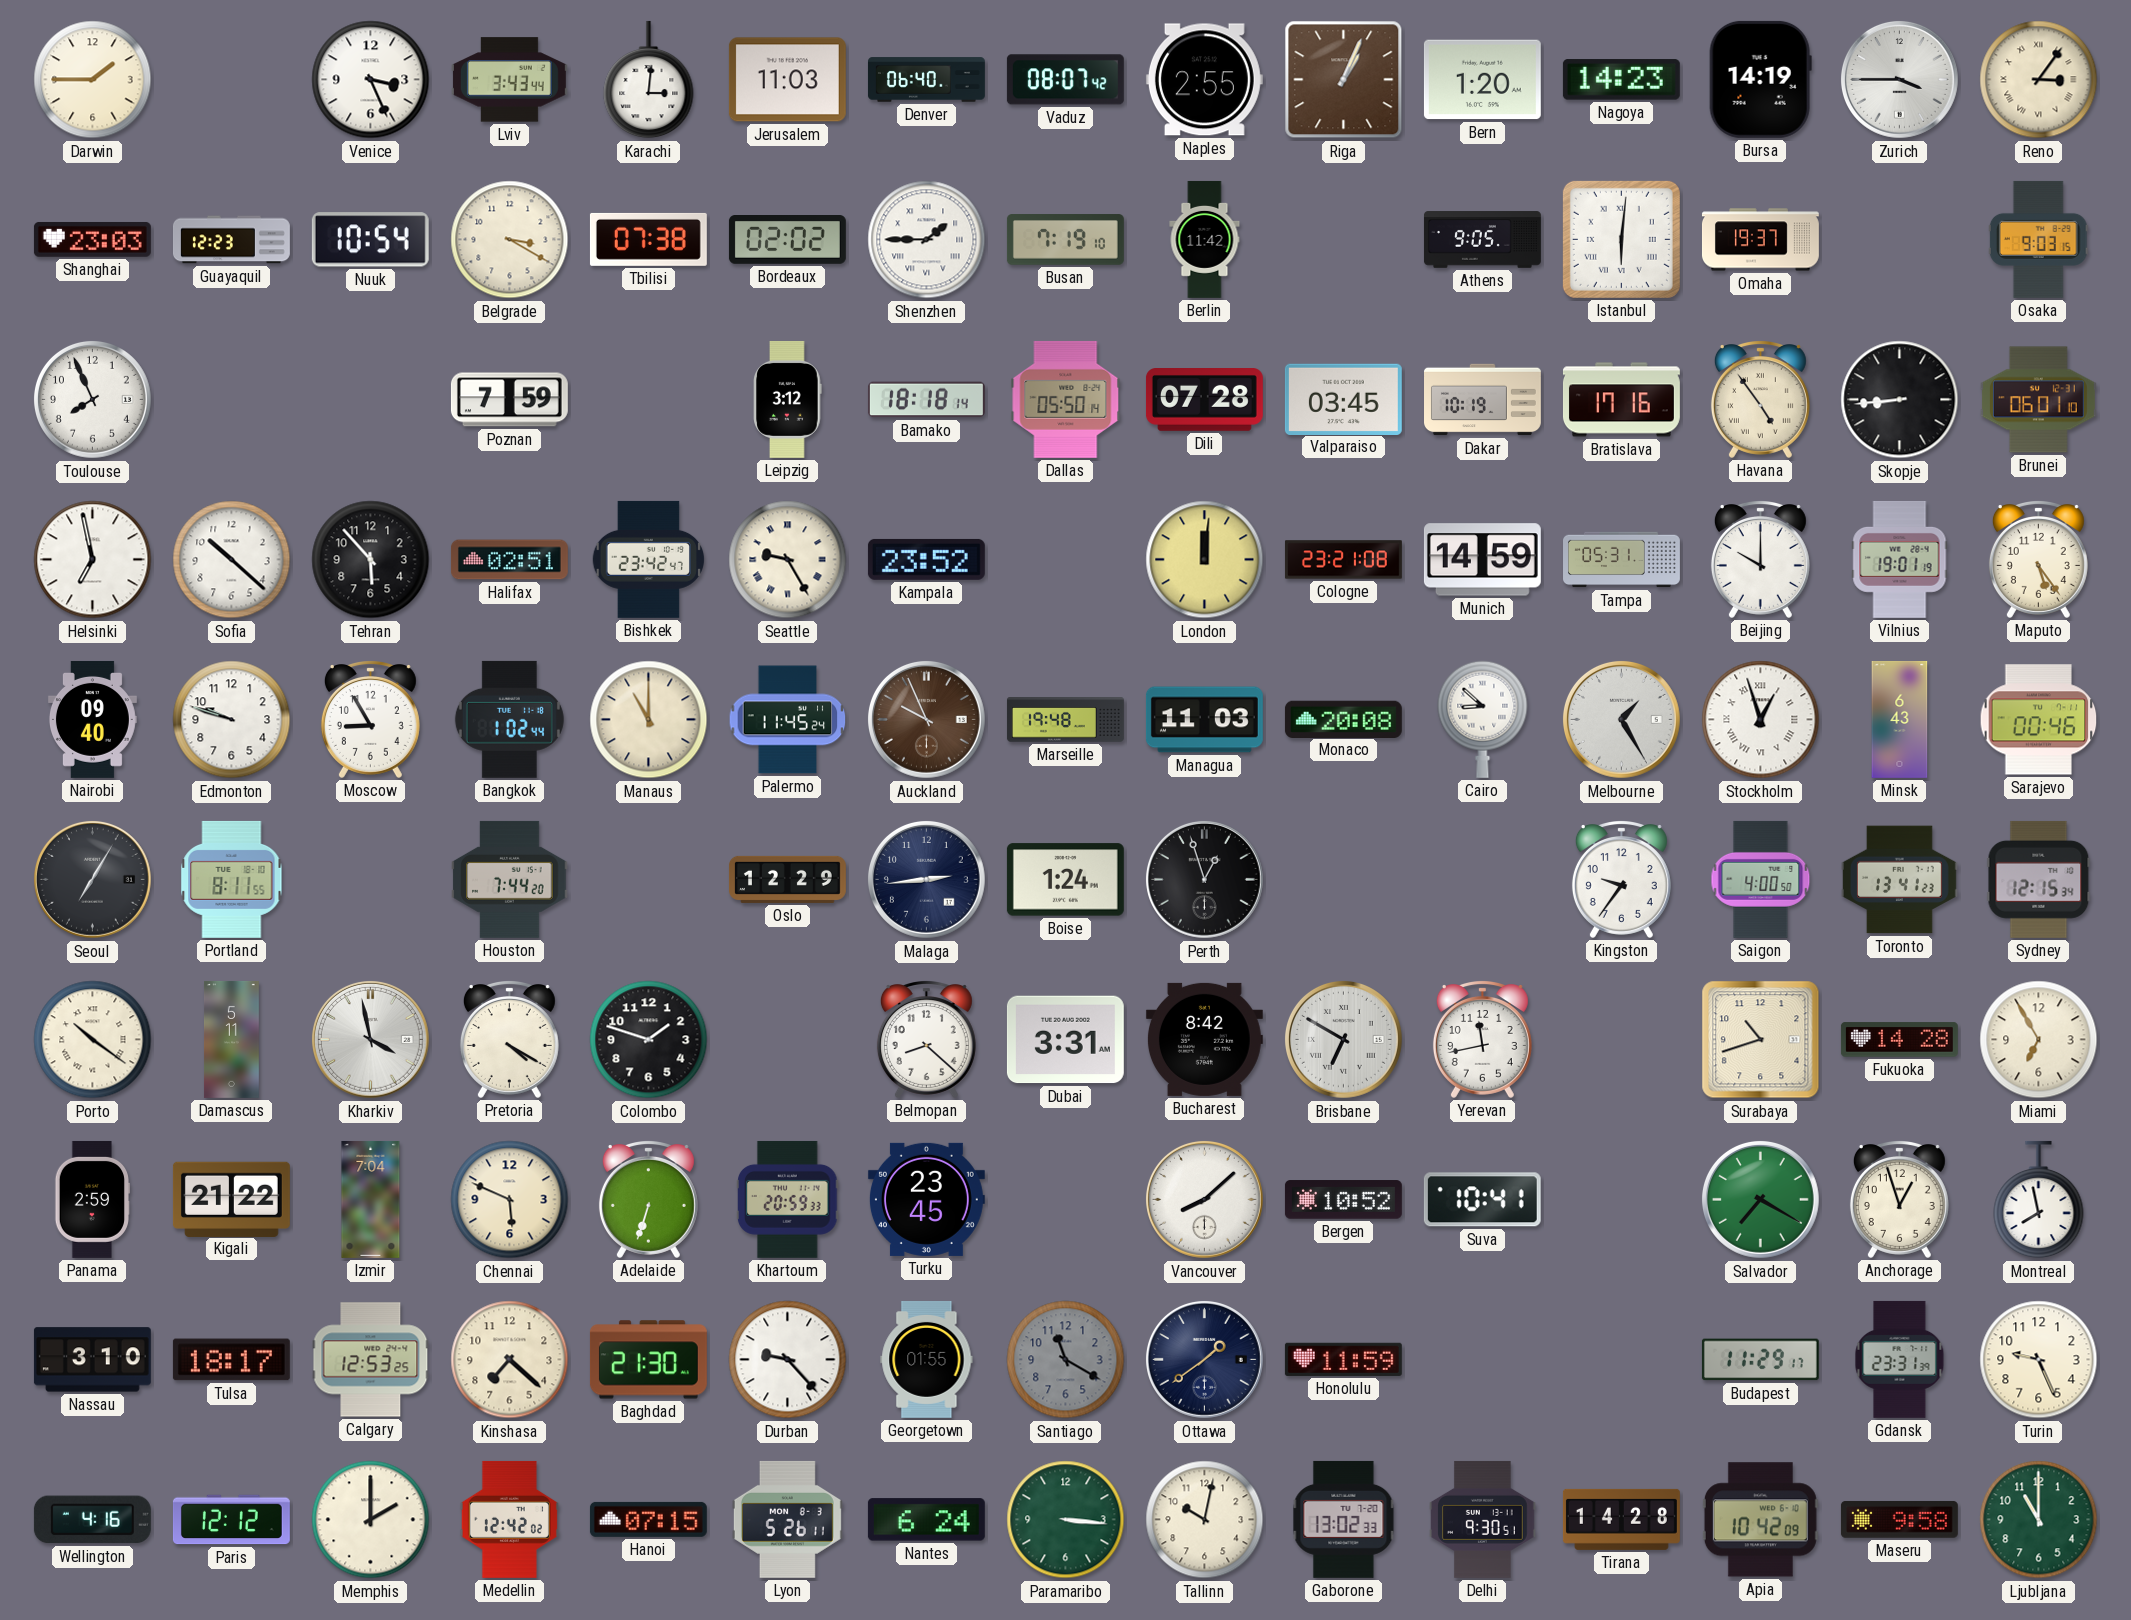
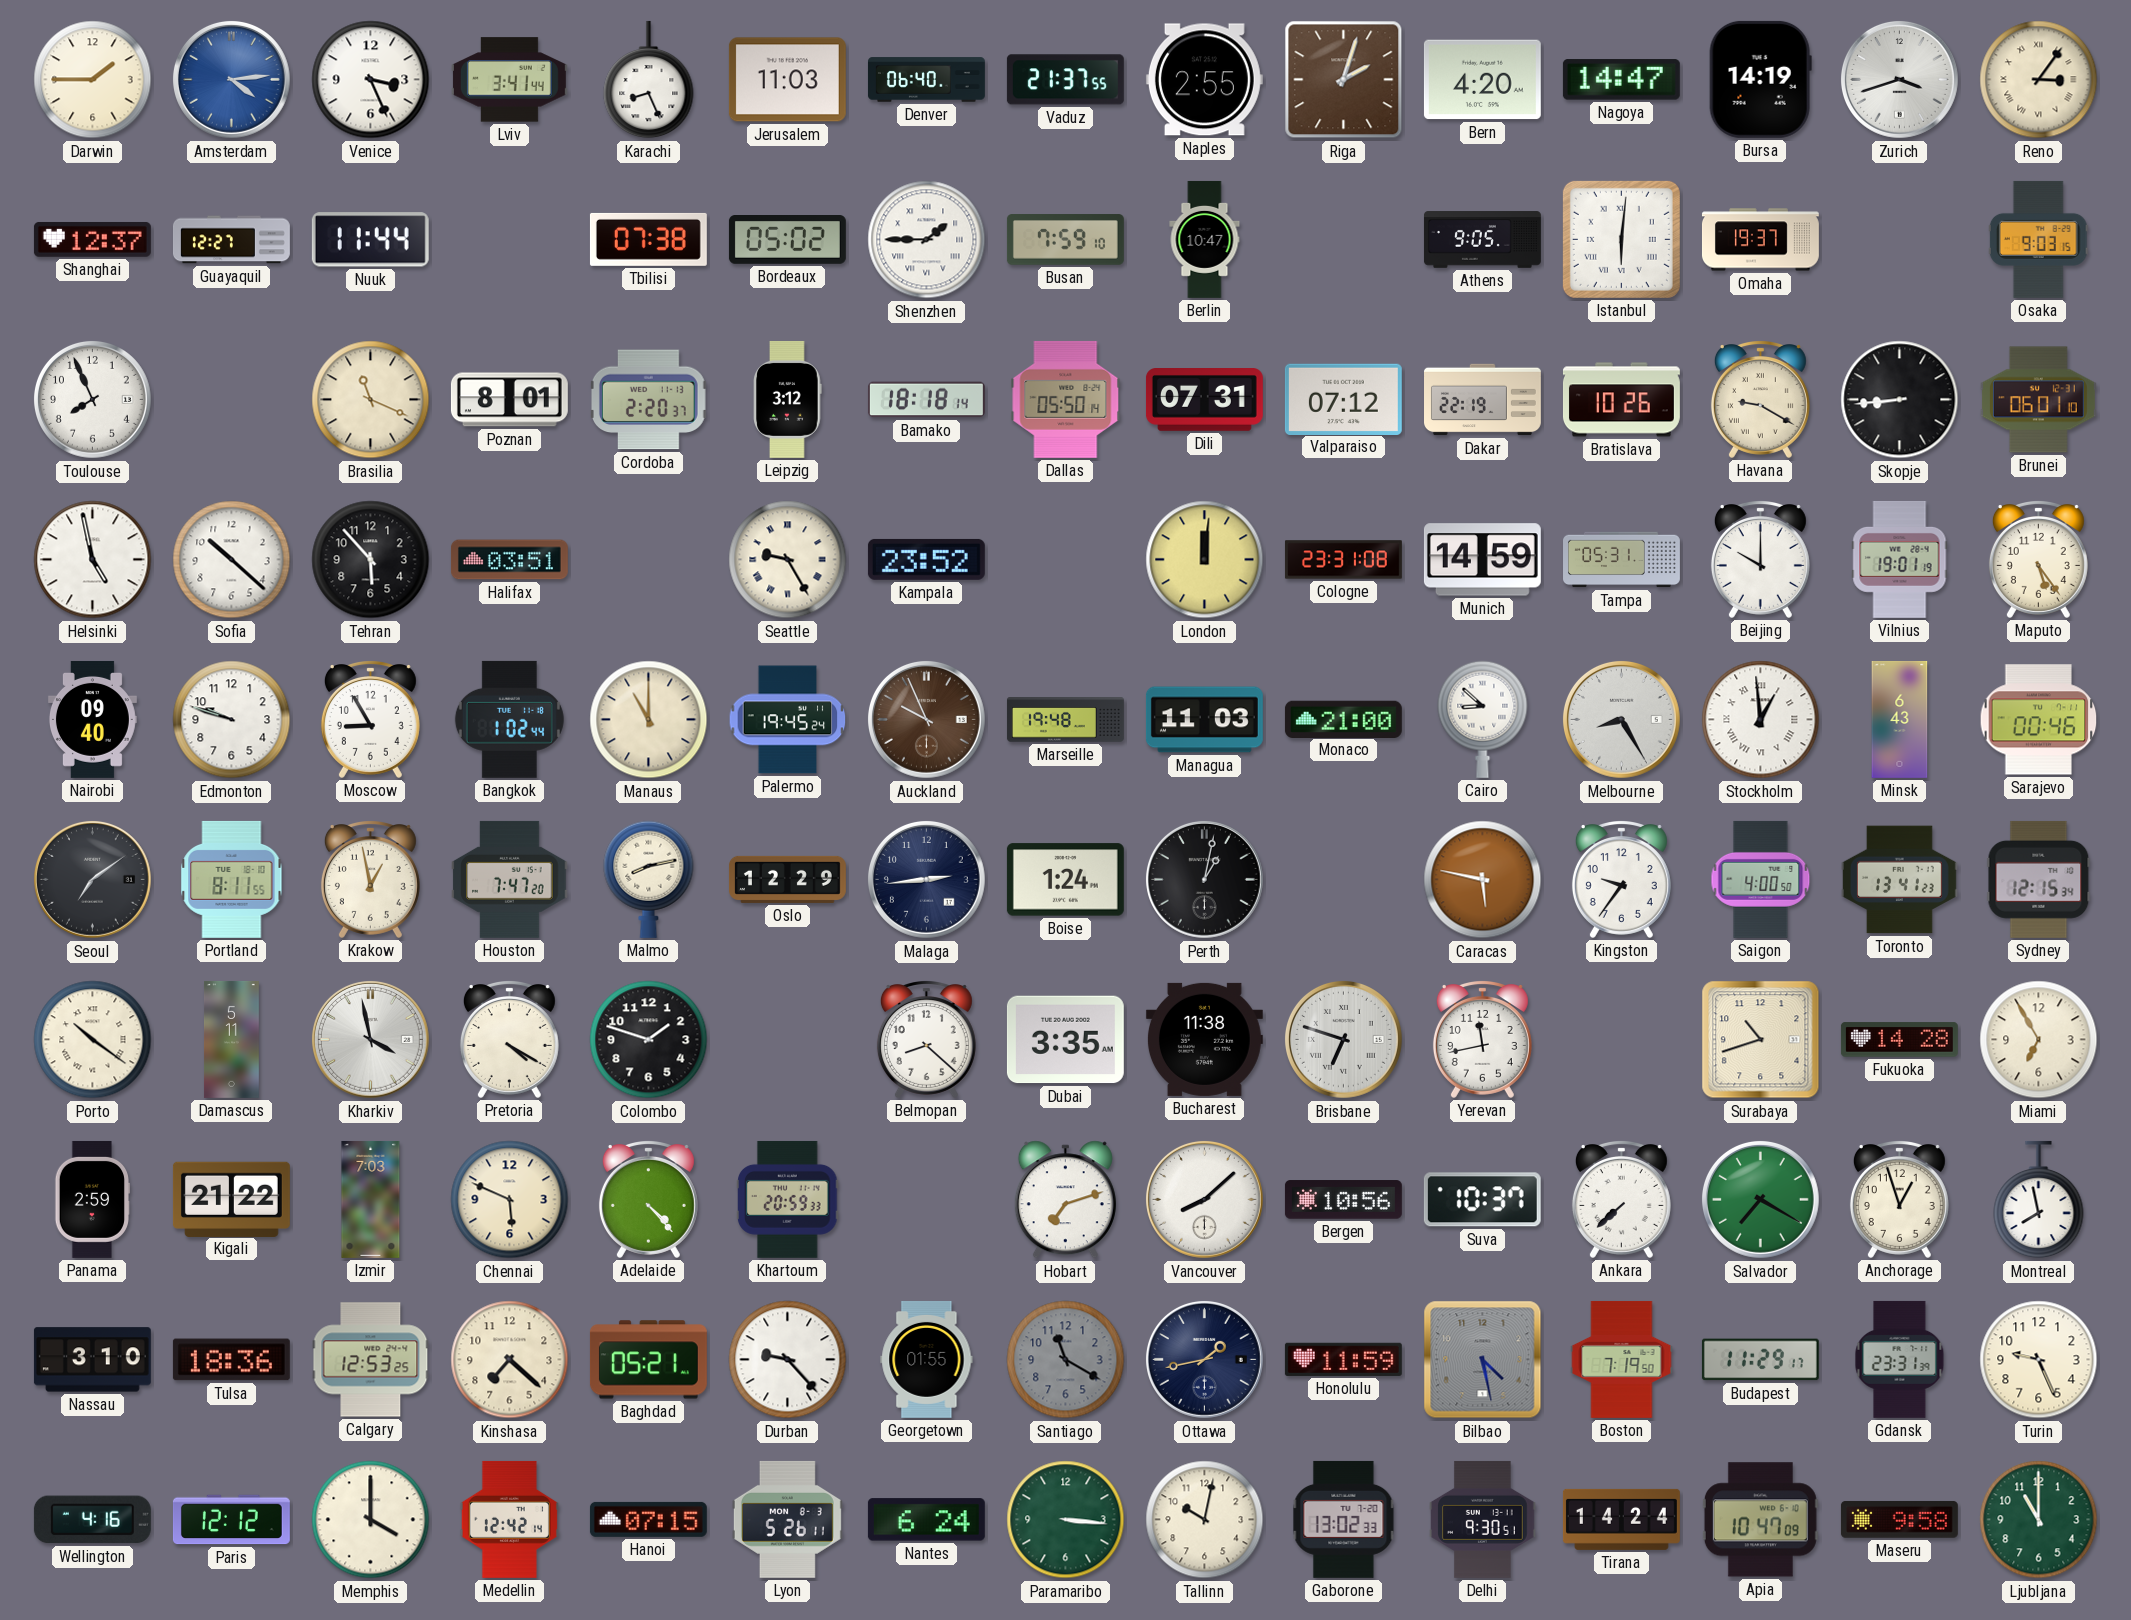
Amsterdam: none -> 4:14
Lviv: 3:43 -> 3:41
Karachi: 3:01 -> 8:26
Vaduz: 08:07 -> 21:37
Riga: 1:04 -> 2:03
Bern: 1:20 -> 4:20
Nagoya: 14:23 -> 14:47
Zurich: 3:45 -> 3:42
Shanghai: 23:03 -> 12:37
Guayaquil: 12:23 -> 12:27
Nuuk: 10:54 -> 11:44
Belgrade: 3:20 -> none
Bordeaux: 02:02 -> 05:02
Busan: 7:19 -> 7:59
Berlin: 11:42 -> 10:47
Brasilia: none -> 11:19
Poznan: 7:59 -> 8:01
Cordoba: none -> 2:20
Dili: 07:28 -> 07:31
Valparaiso: 03:45 -> 07:12
Dakar: 10:19 -> 22:19
Bratislava: 17:16 -> 10:26
Havana: 4:54 -> 9:20
Helsinki: 6:58 -> 4:58
Halifax: 02:51 -> 03:51
Bishkek: 23:42 -> none
Cologne: 23:21 -> 23:31
Palermo: 11:45 -> 19:45
Monaco: 20:08 -> 21:00
Melbourne: 1:25 -> 8:25
Stockholm: 12:57 -> 12:59
Seoul: 7:05 -> 7:09
Krakow: none -> 12:58
Houston: 7:44 -> 7:47
Malmo: none -> 8:13
Perth: 12:57 -> 1:02
Caracas: none -> 5:47
Dubai: 3:31 -> 3:35
Bucharest: 8:42 -> 11:38
Brisbane: 6:50 -> 6:48
Izmir: 7:04 -> 7:03
Adelaide: 6:33 -> 4:23
Turku: 23:45 -> none
Hobart: none -> 7:12
Bergen: 10:52 -> 10:56
Suva: 10:41 -> 10:37
Ankara: none -> 7:38
Tulsa: 18:17 -> 18:36
Baghdad: 21:30 -> 05:21
Ottawa: 1:39 -> 1:43
Bilbao: none -> 4:28
Boston: none -> 7:19
Memphis: 2:00 -> 4:00
Medellin: 12:42:02 -> 12:42:14
Tirana: 14:28 -> 14:24
Apia: 10:42 -> 10:47
